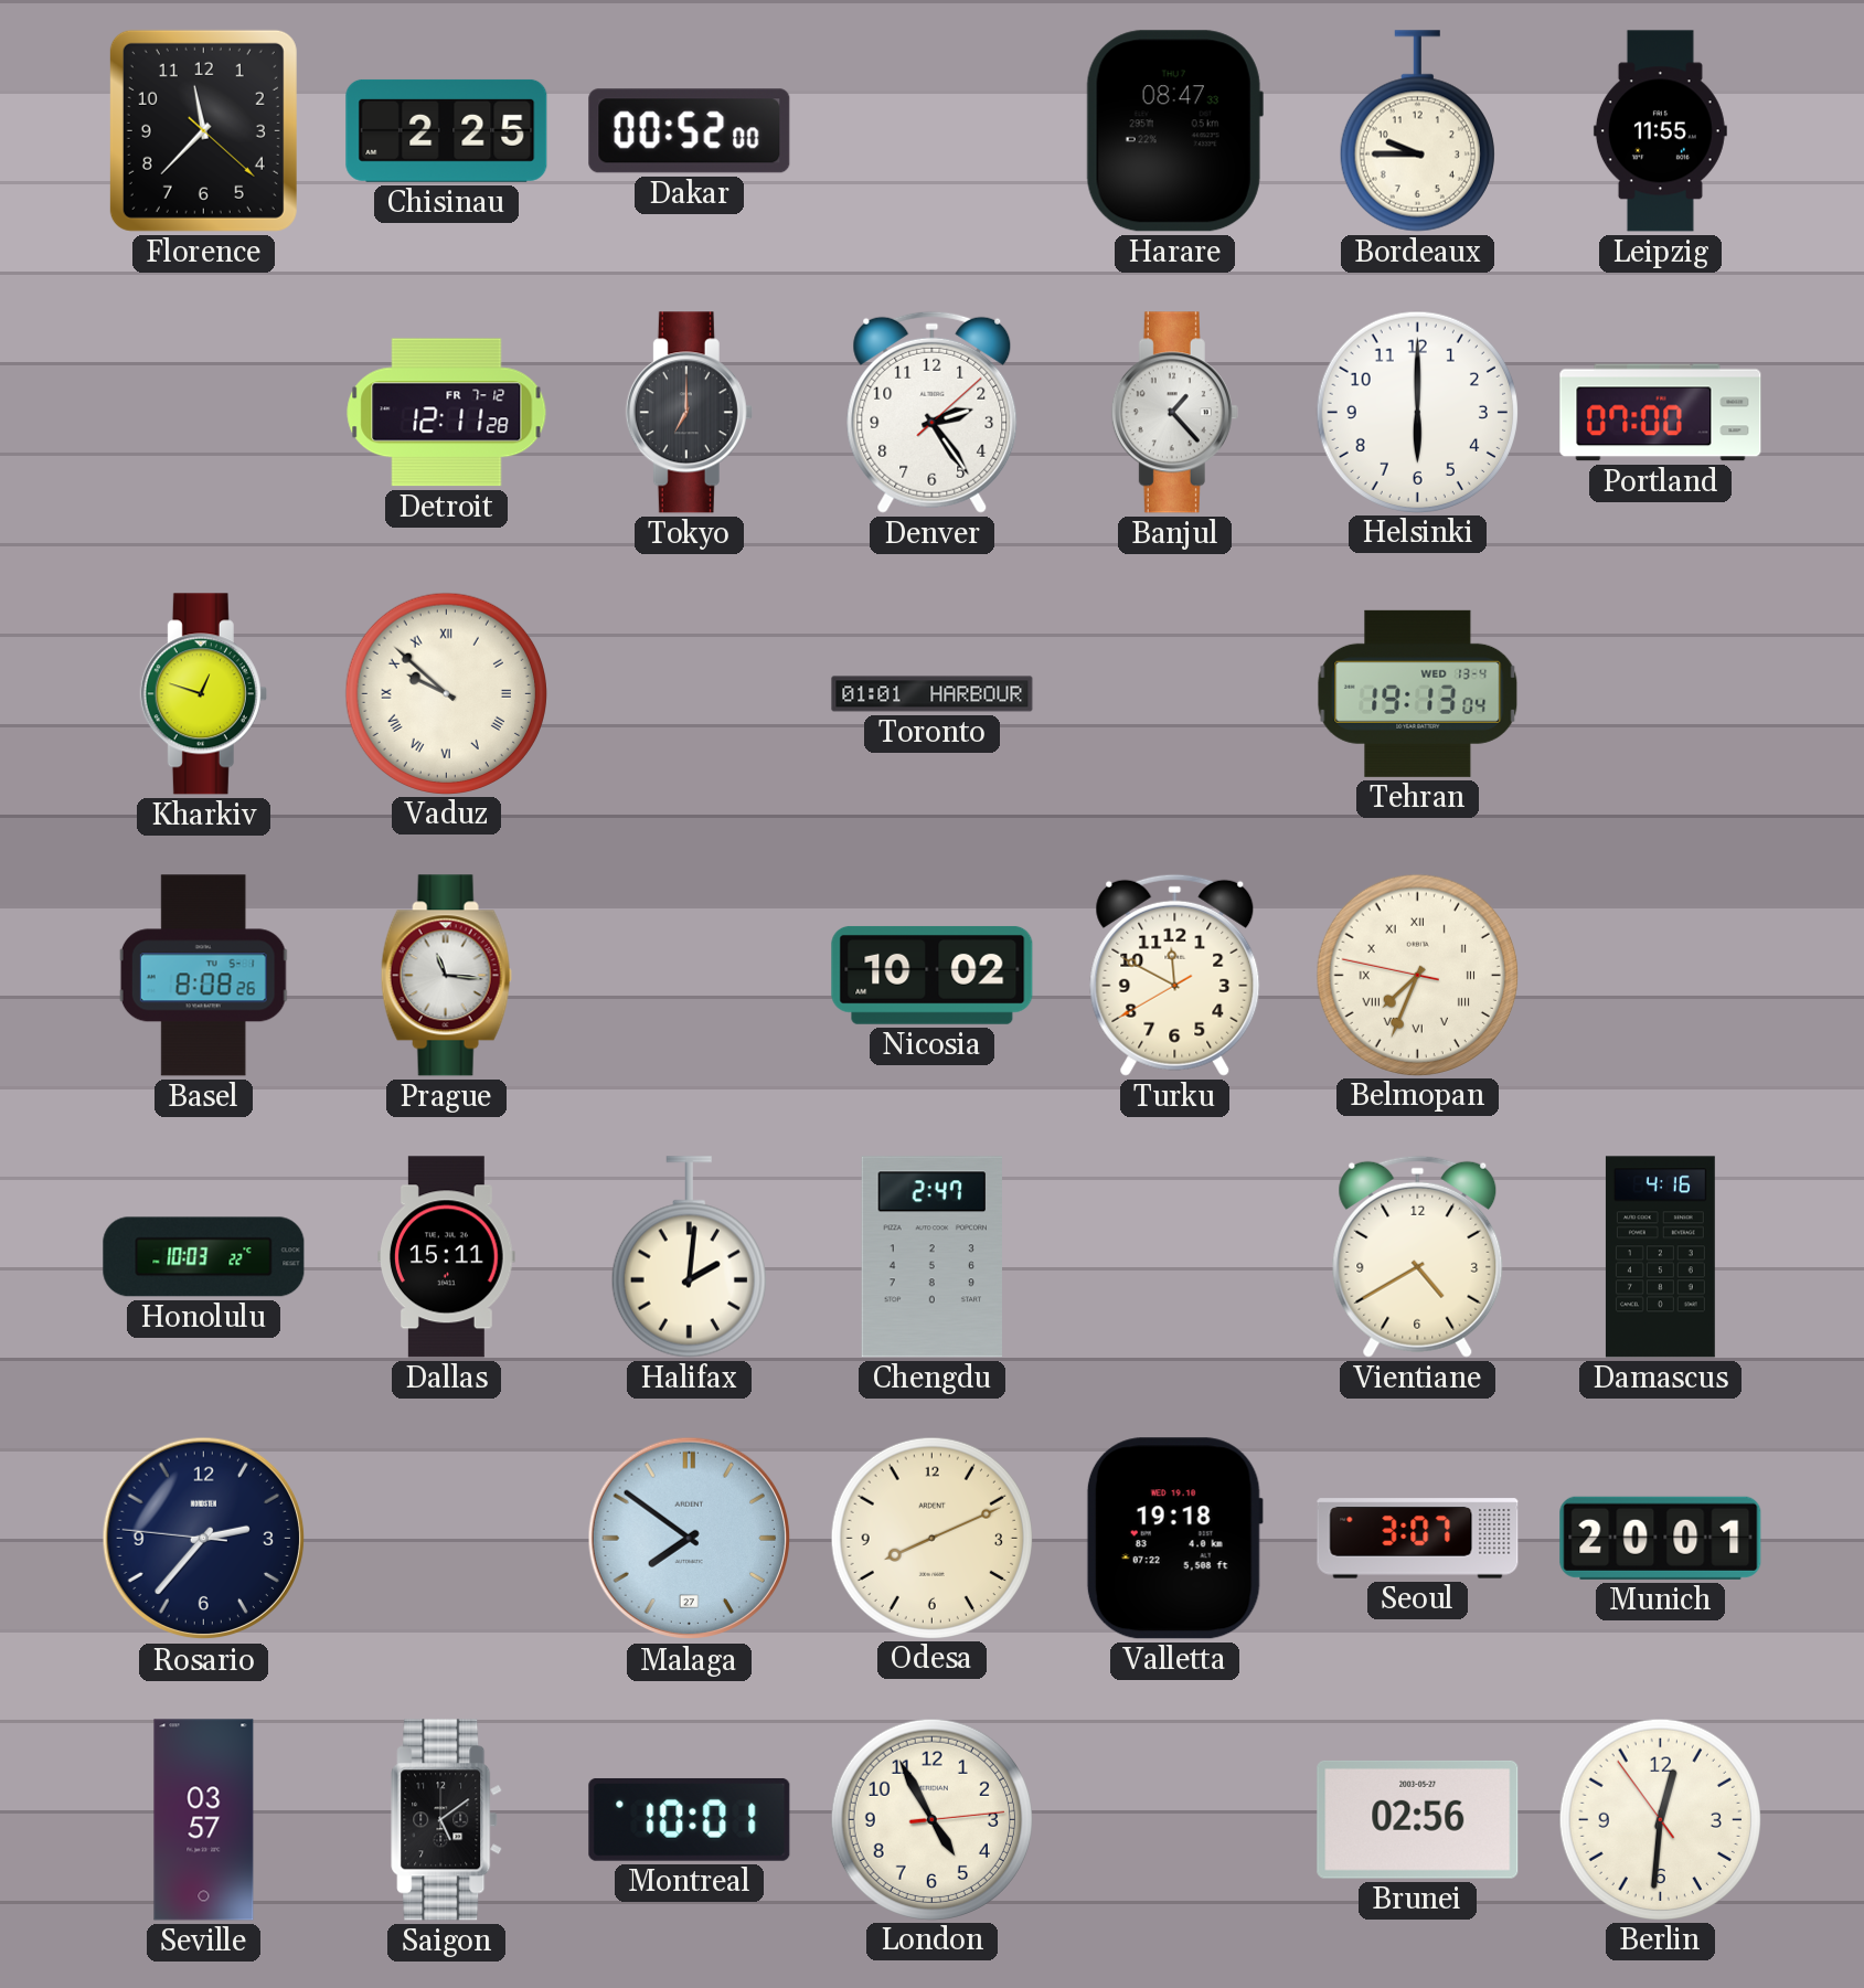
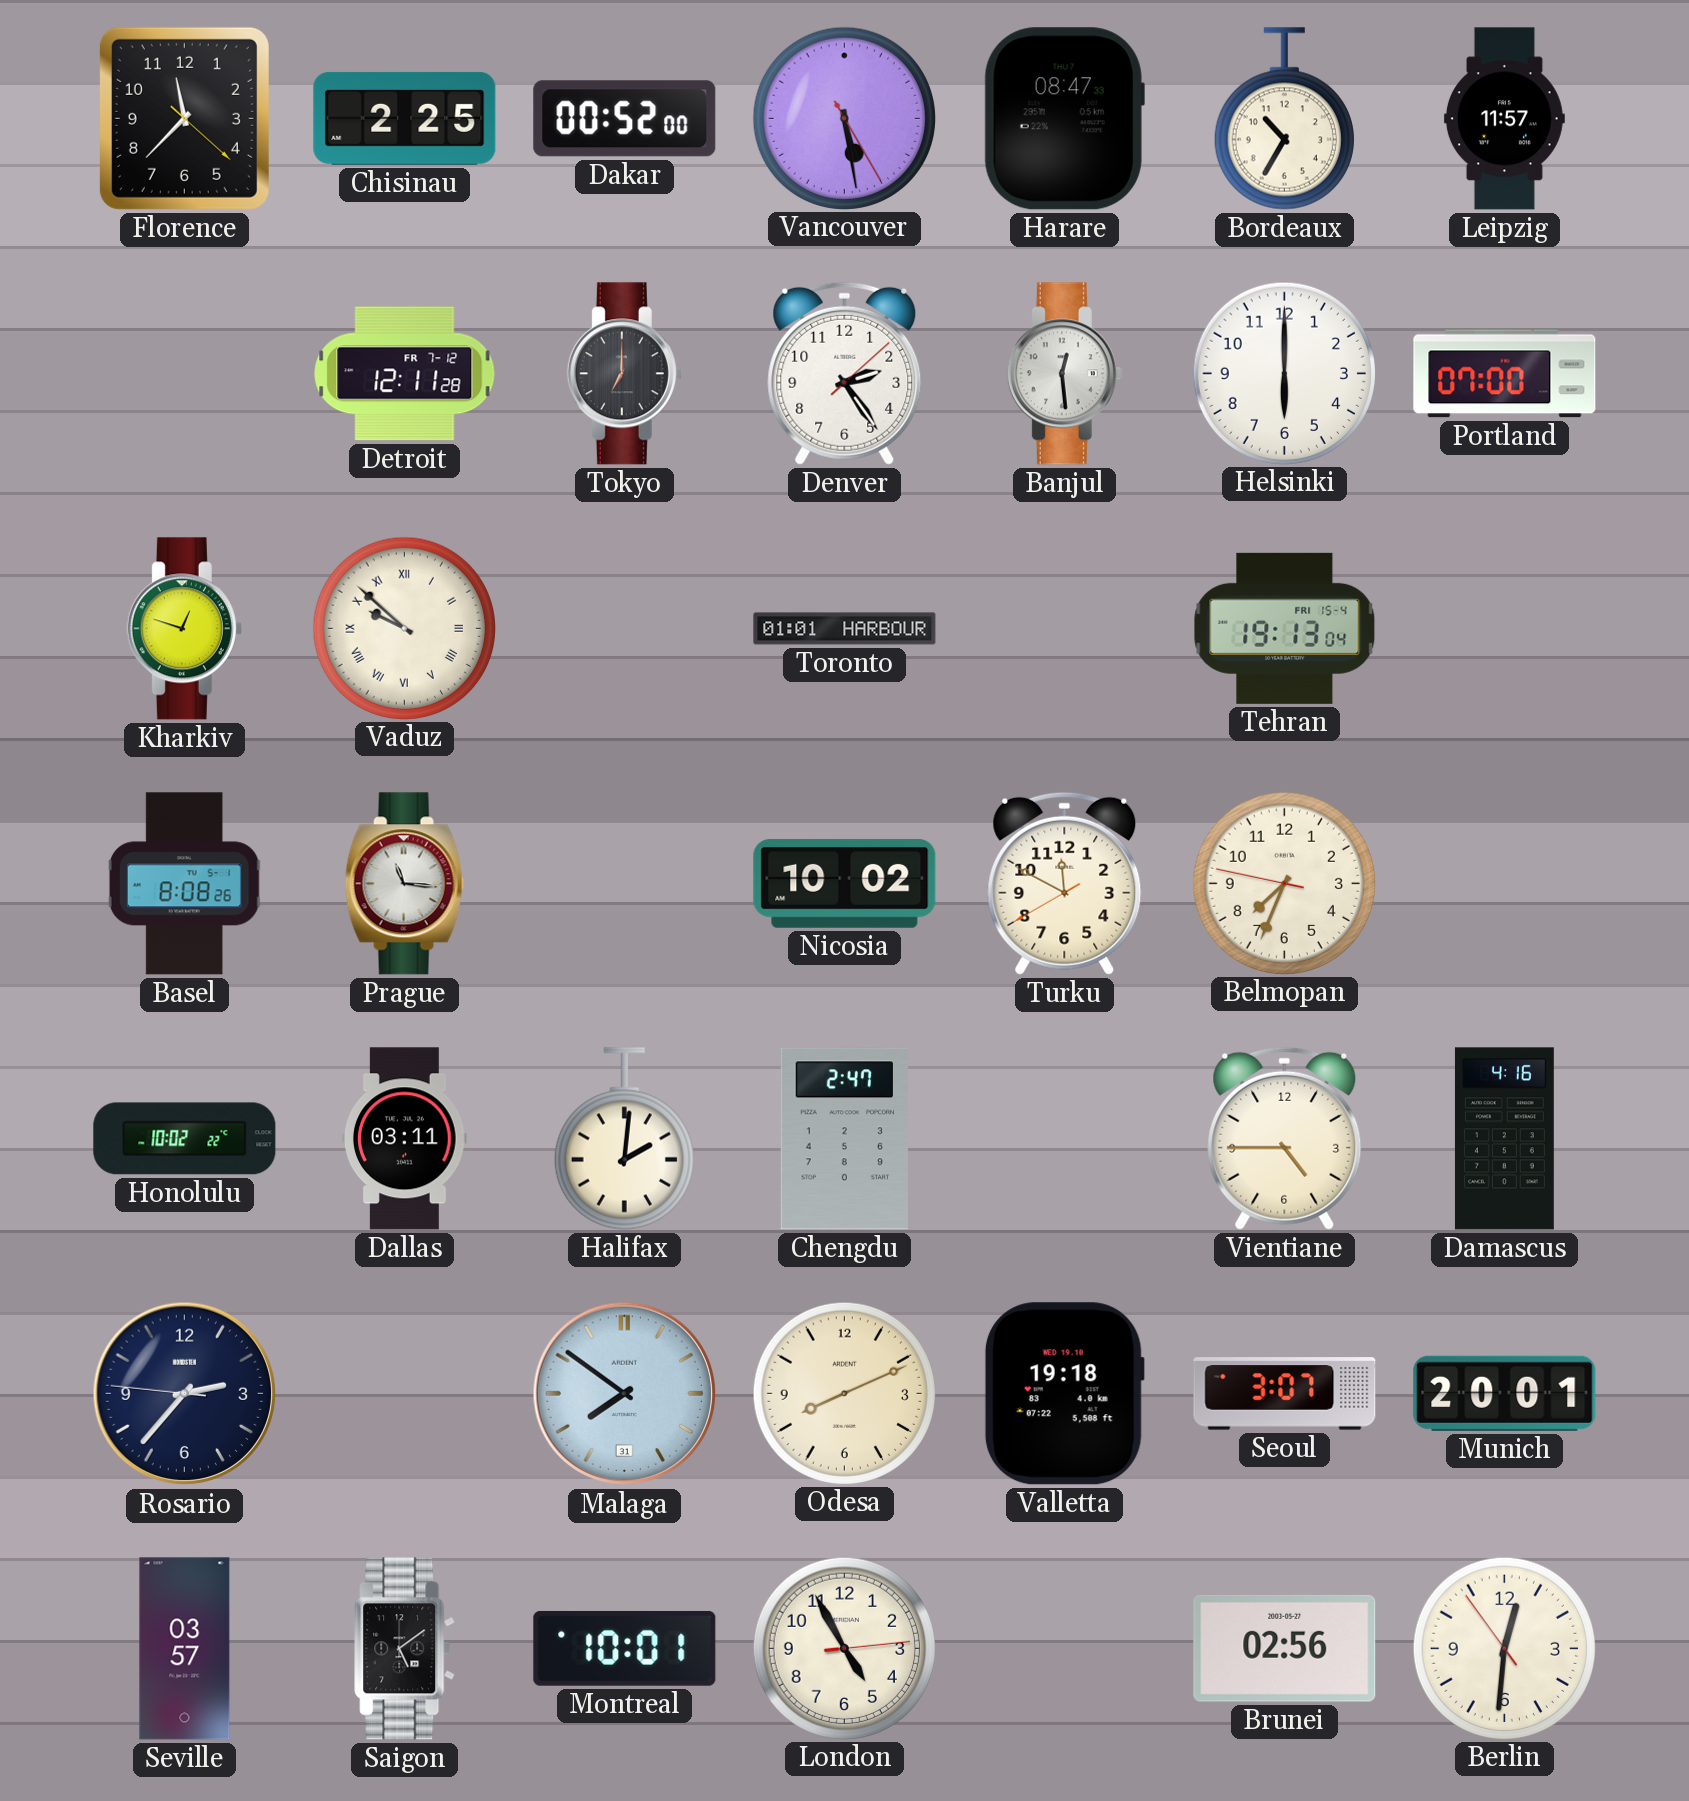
Vancouver: none -> 5:28
Bordeaux: 9:45 -> 10:35
Leipzig: 11:55 -> 11:57
Banjul: 1:23 -> 12:29
Tehran date: WED 13-4 -> FRI 15-4
Belmopan numerals: Roman -> Arabic
Honolulu: 10:03 -> 10:02
Dallas: 15:11 -> 03:11
Vientiane: 4:40 -> 4:45
Malaga date: 27 -> 31
